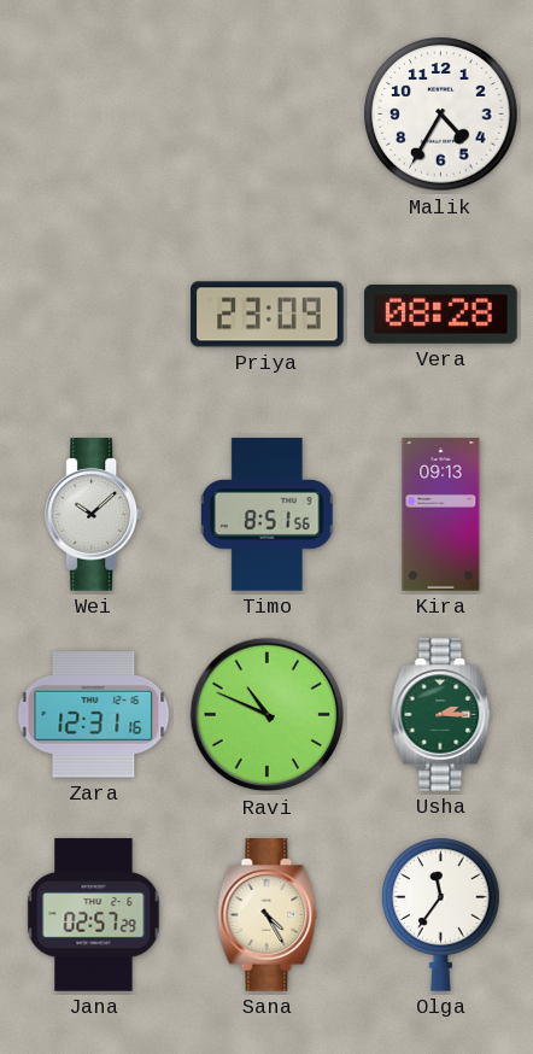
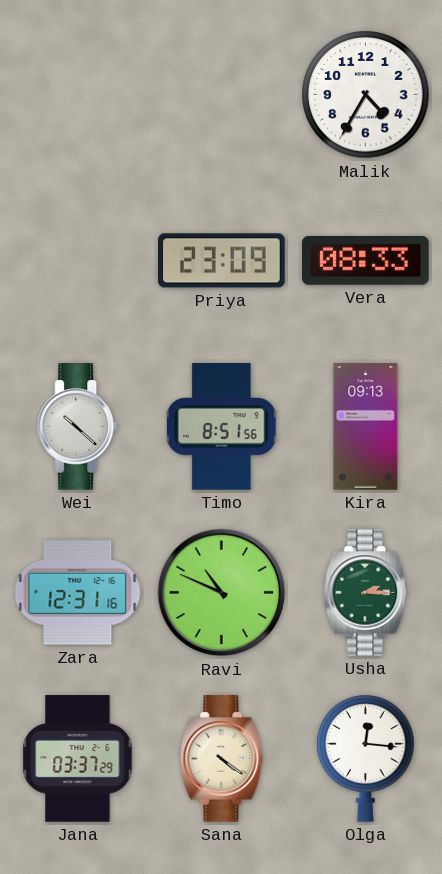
Vera: 08:28 -> 08:33
Wei: 10:08 -> 10:22
Jana: 02:57 -> 03:37
Sana: 4:25 -> 4:21
Olga: 11:36 -> 12:16
